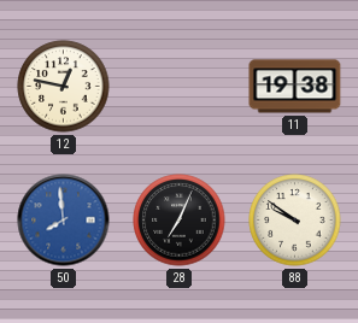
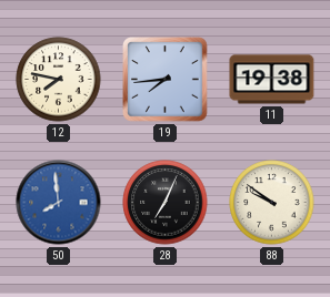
12: 12:47 -> 7:47
19: none -> 7:44
